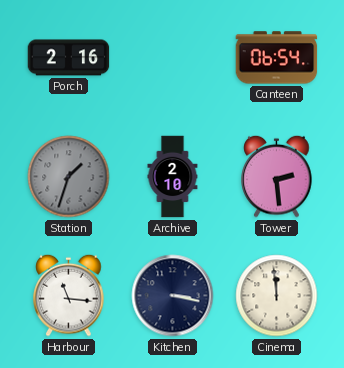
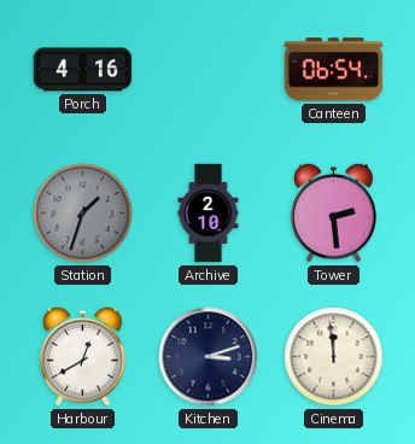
Porch: 2:16 -> 4:16
Harbour: 11:16 -> 12:40
Kitchen: 3:17 -> 3:12
